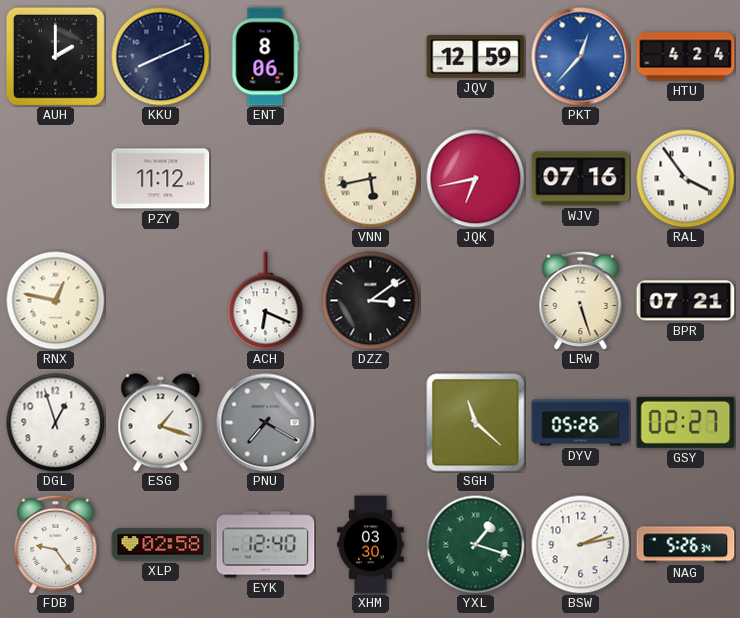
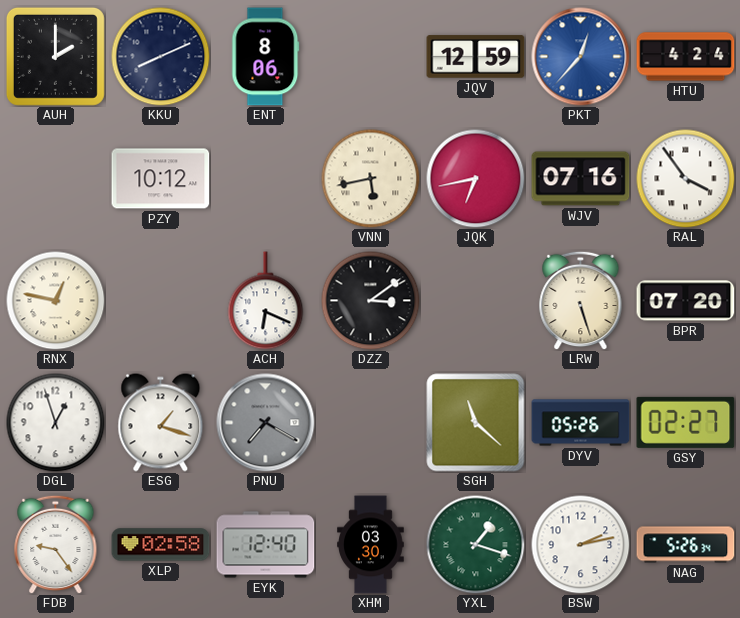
PZY: 11:12 -> 10:12
BPR: 07:21 -> 07:20
